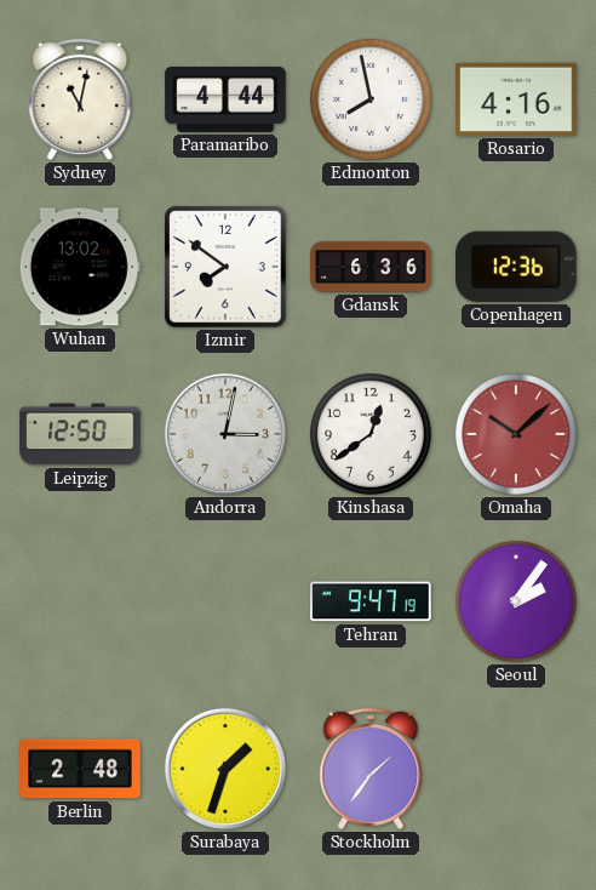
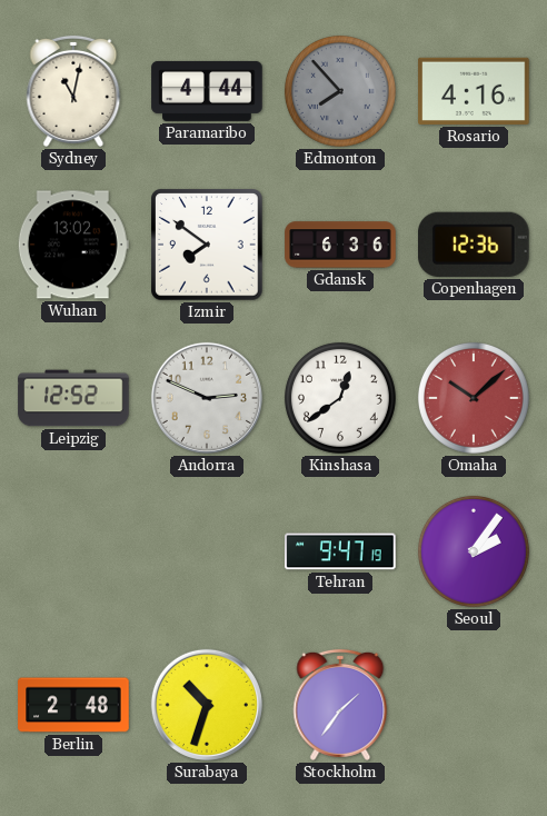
Edmonton: 7:58 -> 7:53
Edmonton dial: white -> grey
Leipzig: 12:50 -> 12:52
Andorra: 3:02 -> 2:49
Surabaya: 1:33 -> 10:33
